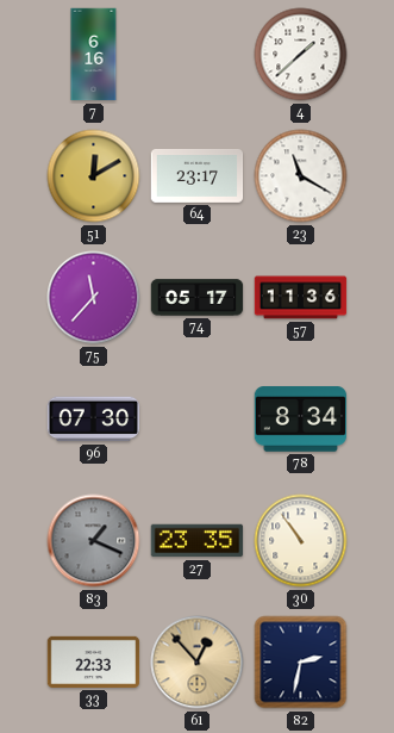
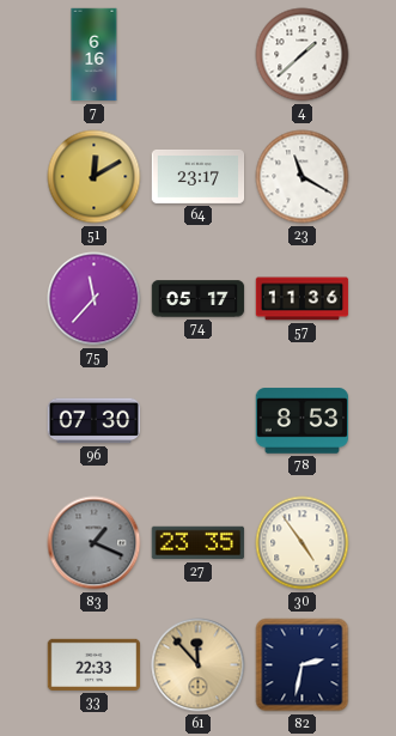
78: 8:34 -> 8:53
30: 10:54 -> 4:54
61: 12:53 -> 11:53
